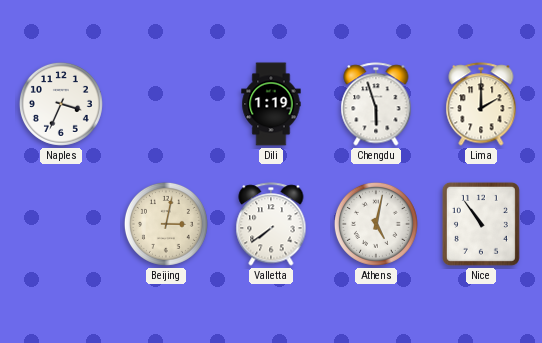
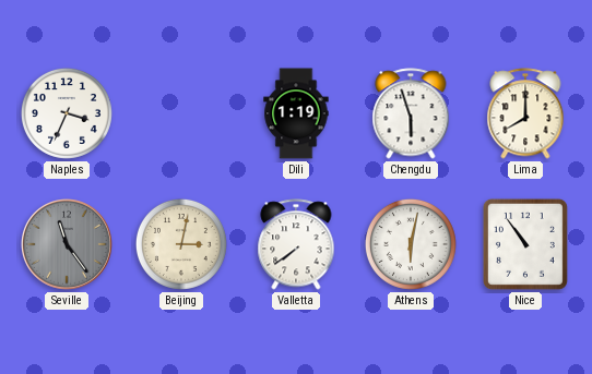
Lima: 2:00 -> 8:00
Seville: none -> 11:24
Athens: 5:02 -> 6:02
